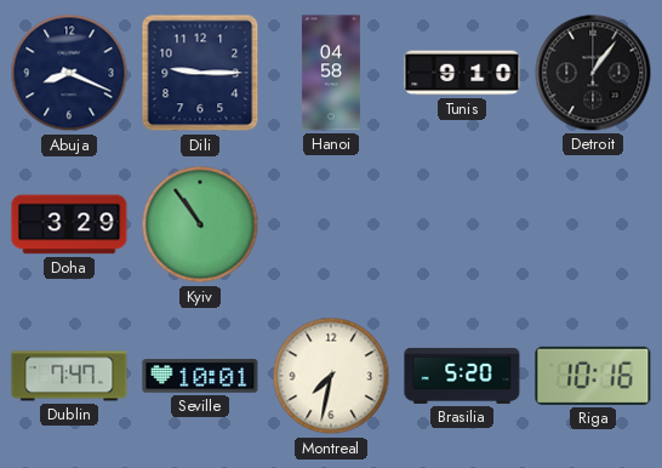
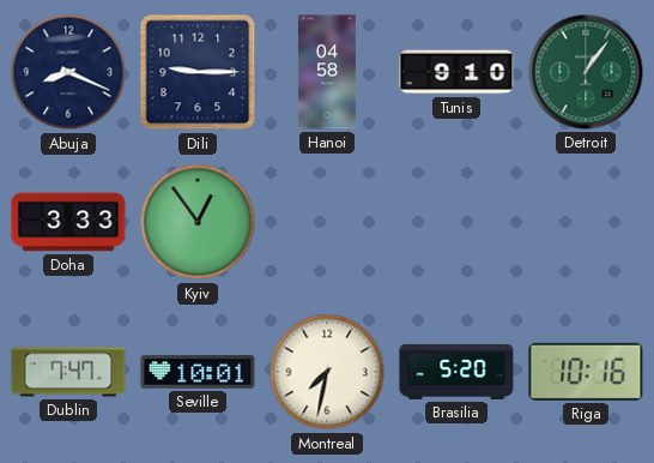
Detroit dial: black -> green
Doha: 3:29 -> 3:33
Kyiv: 10:54 -> 12:54
